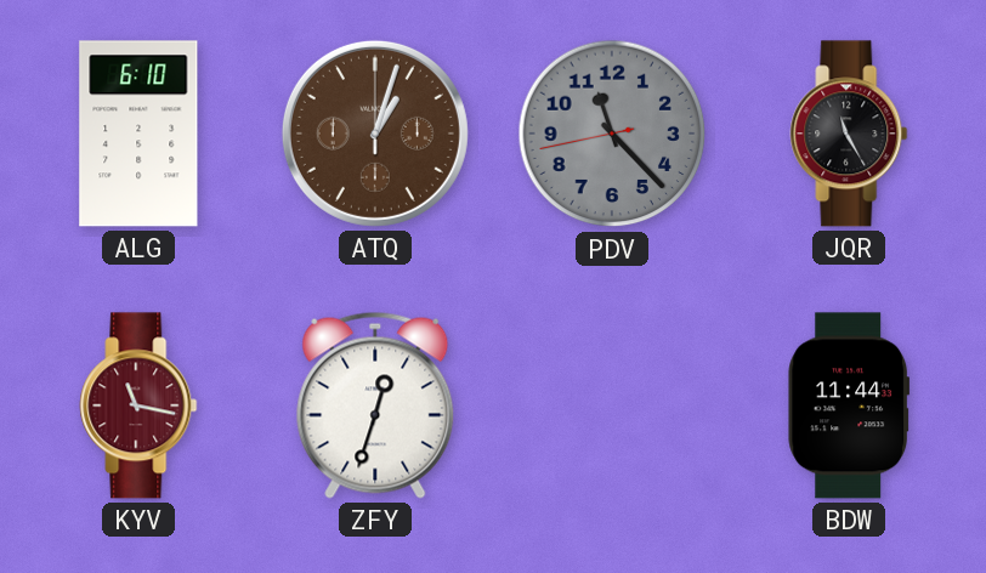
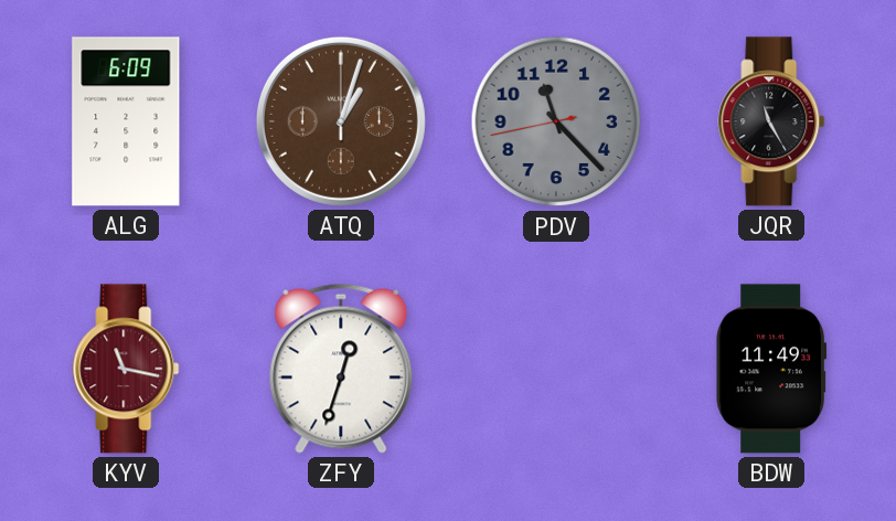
ALG: 6:10 -> 6:09
BDW: 11:44 -> 11:49
